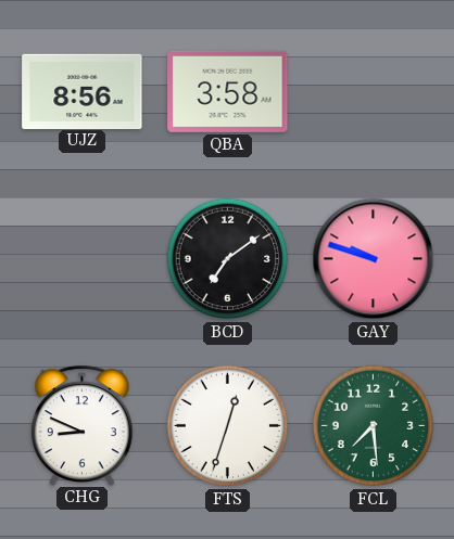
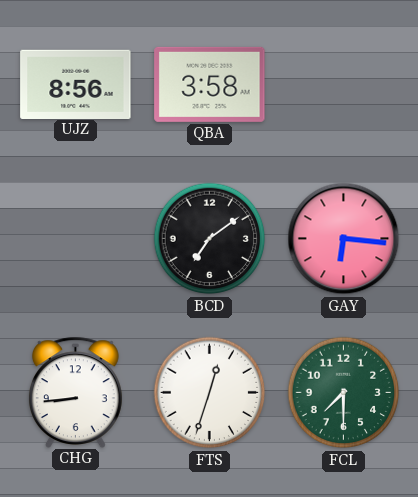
GAY: 9:48 -> 6:16
CHG: 8:49 -> 8:44
FCL: 7:29 -> 7:30
